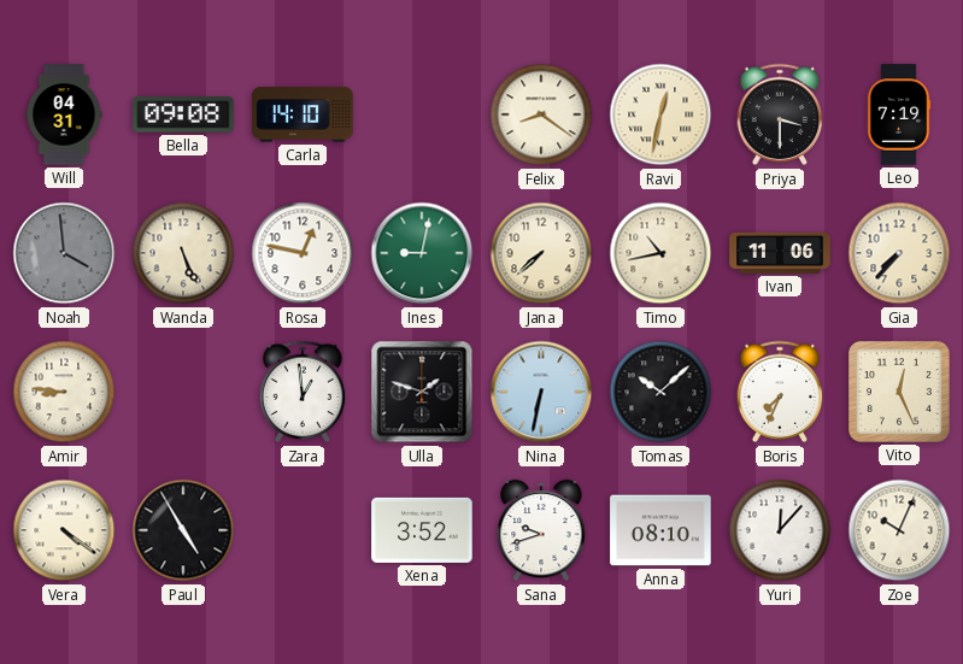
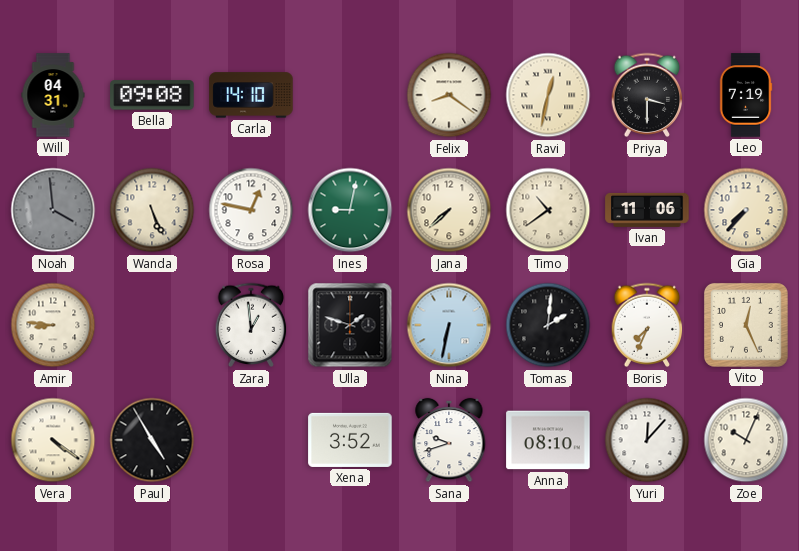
Timo: 10:43 -> 10:39
Tomas: 10:08 -> 2:01
